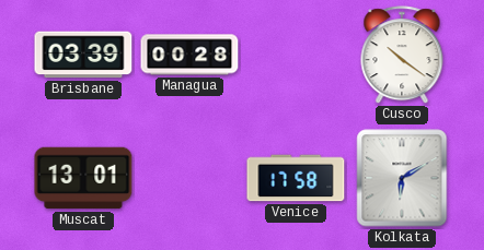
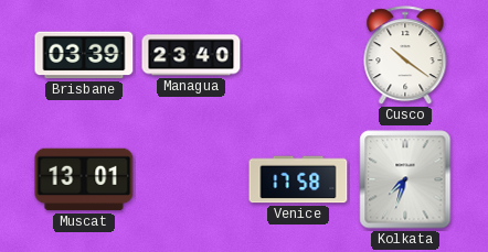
Managua: 00:28 -> 23:40
Kolkata: 6:10 -> 7:33
